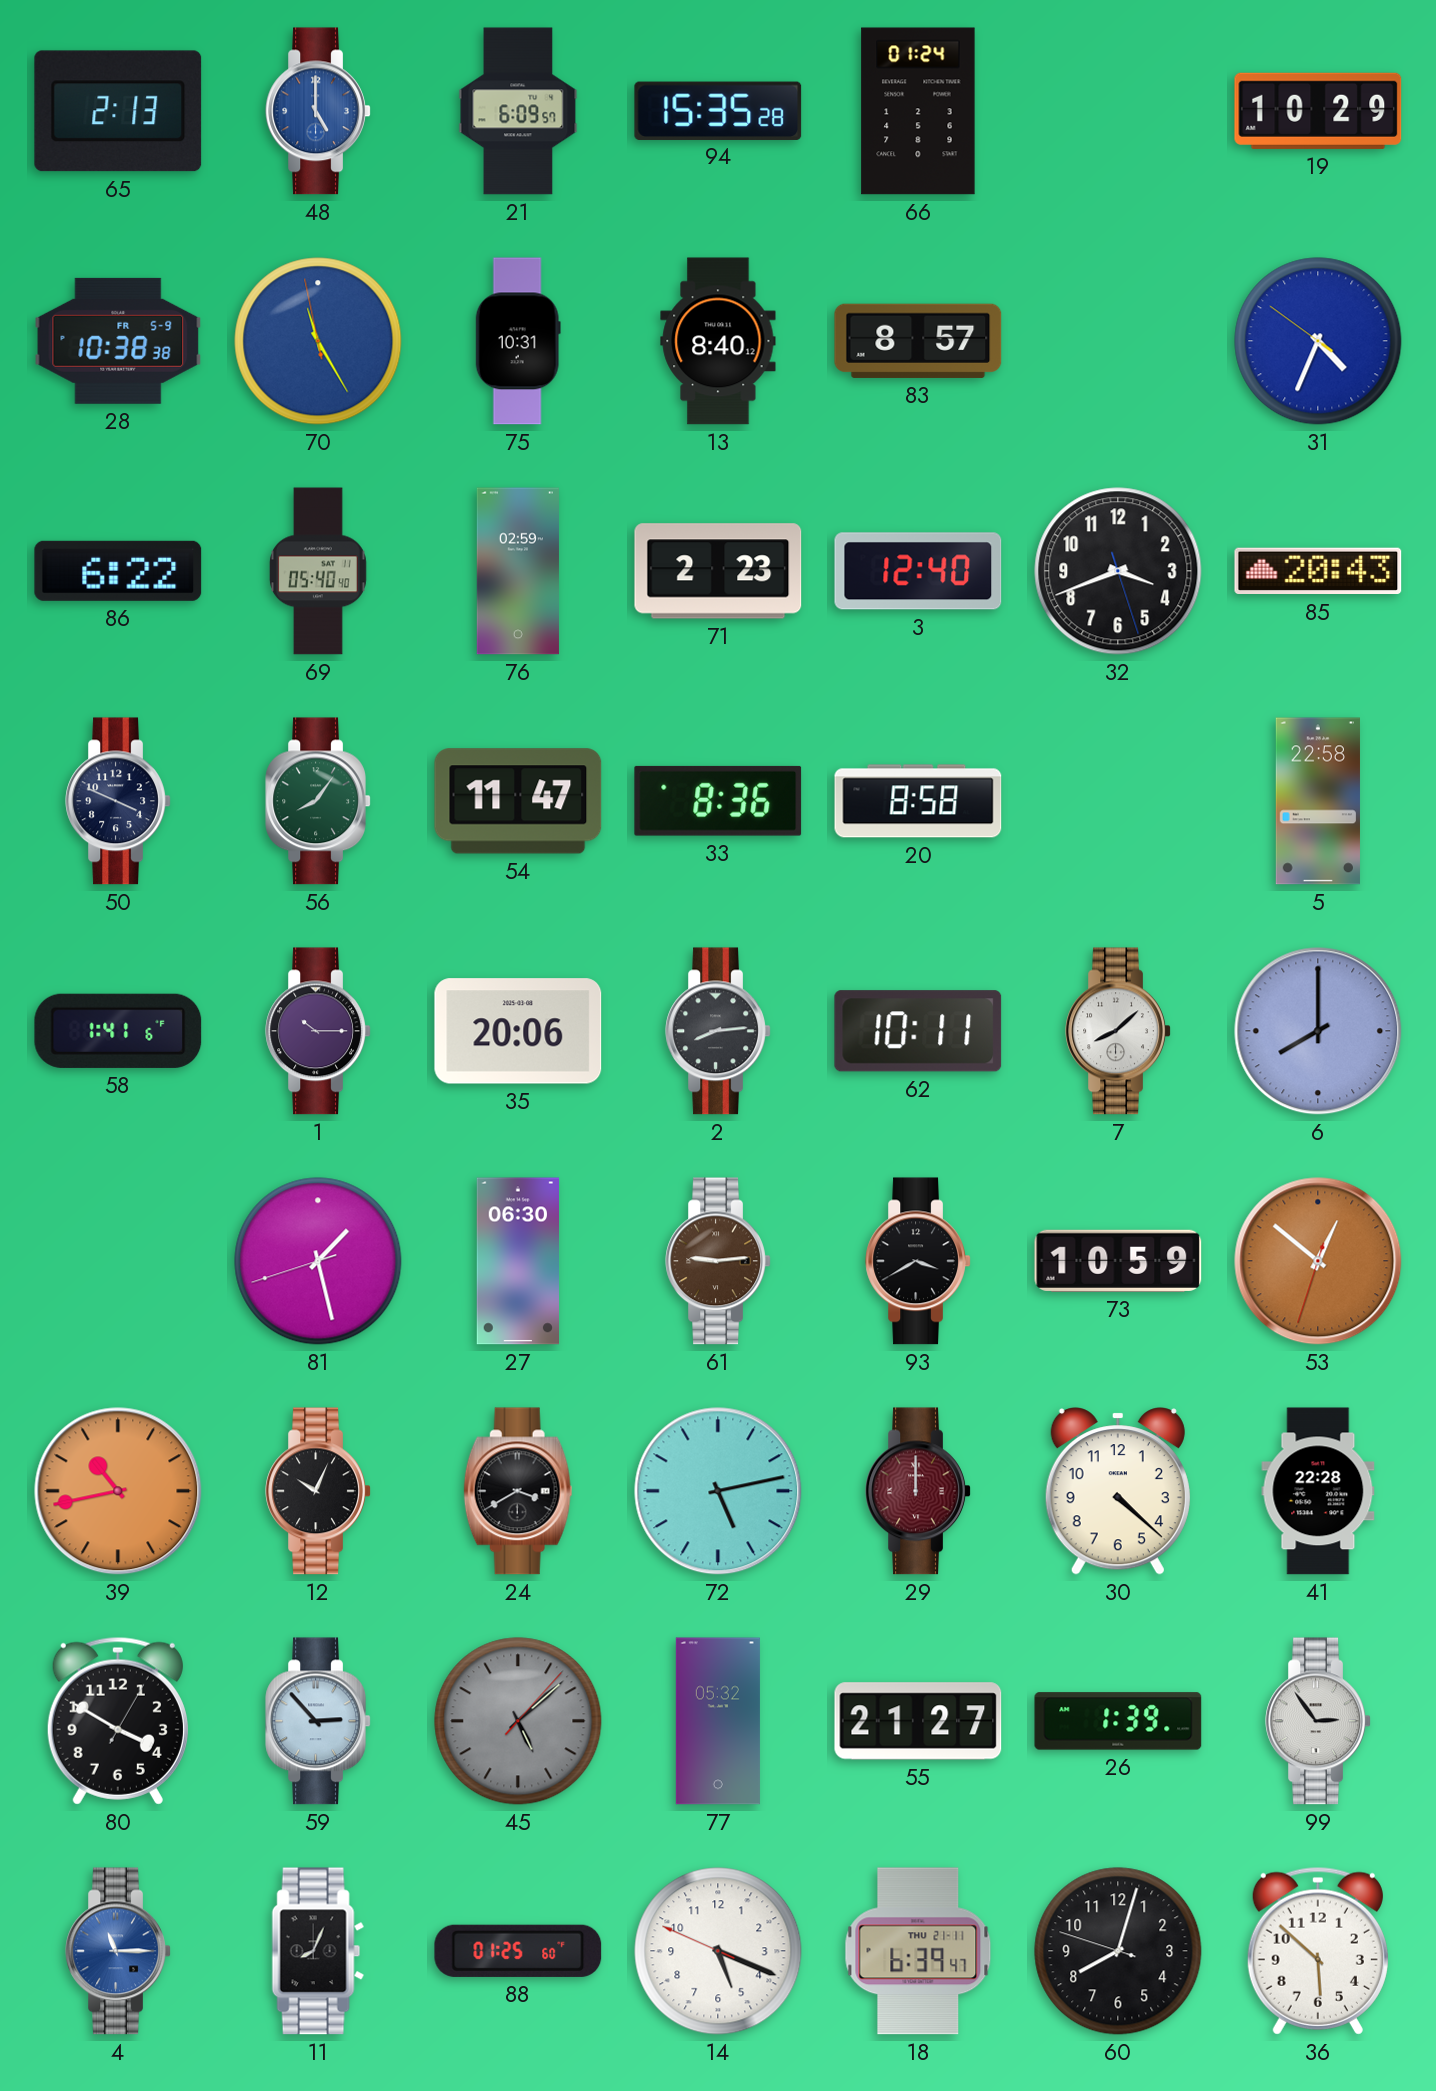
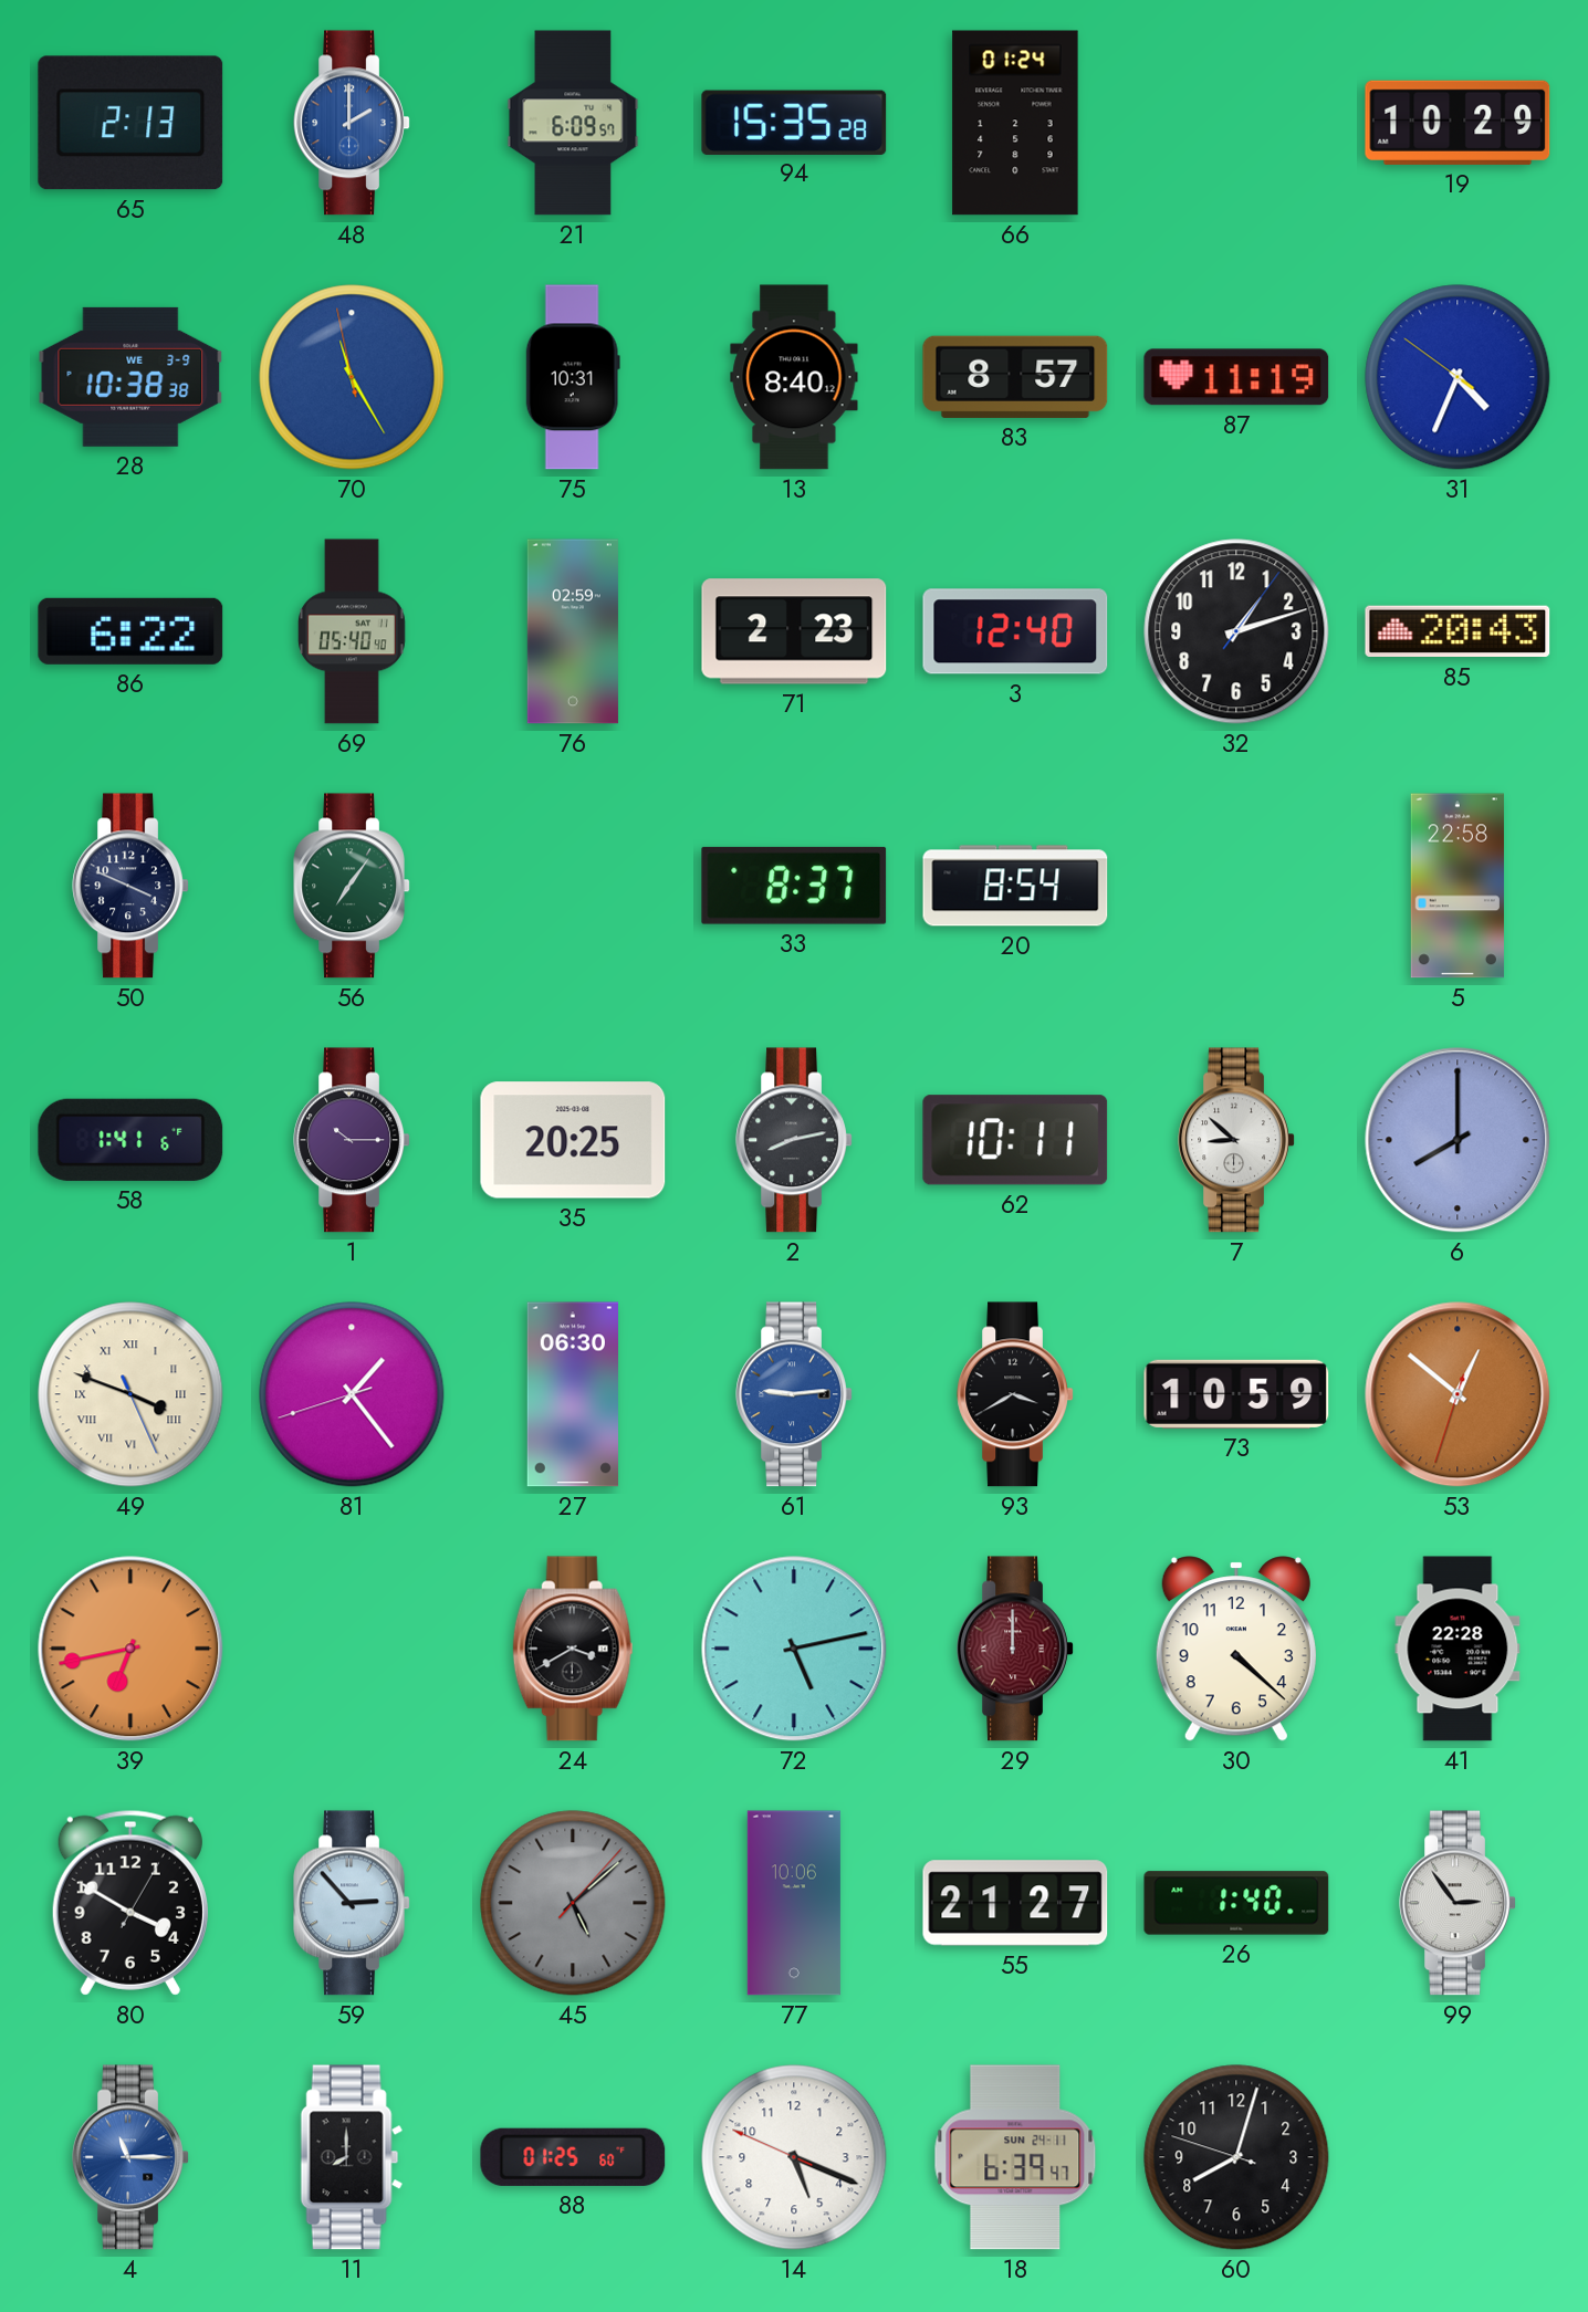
48: 5:00 -> 2:00
28 date: FR 5-9 -> WE 3-9
87: none -> 11:19
32: 3:41 -> 1:12
56: 8:06 -> 7:06
54: 11:47 -> none
33: 8:36 -> 8:37
20: 8:58 -> 8:54
35: 20:06 -> 20:25
2: 8:14 -> 8:13
7: 8:08 -> 8:52
49: none -> 3:48
81: 1:27 -> 1:23
61 dial: brown -> blue
39: 10:43 -> 6:43
12: 10:04 -> none
77: 05:32 -> 10:06
26: 1:39 -> 1:40
11: 8:04 -> 8:00
18 date: THU 21-11 -> SUN 24-11
36: 5:52 -> none
